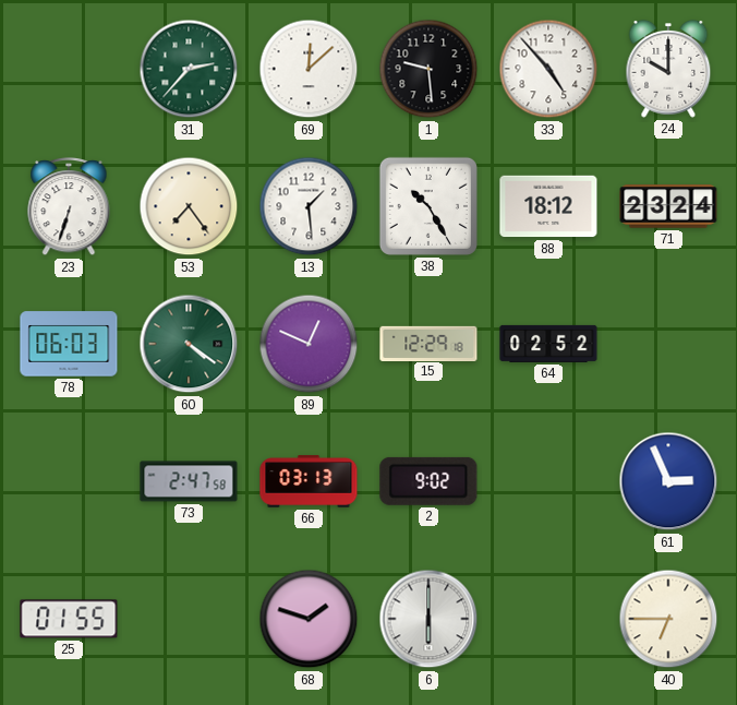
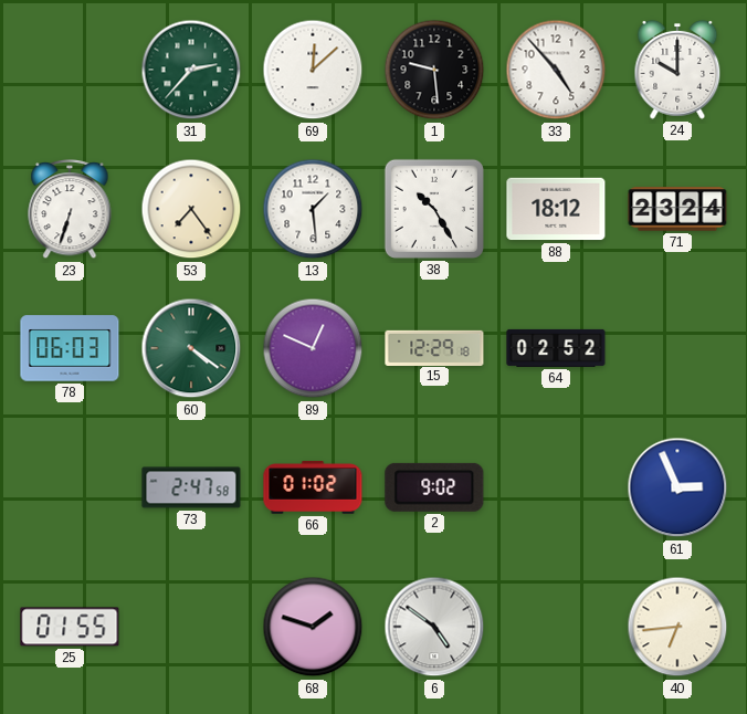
66: 03:13 -> 01:02
6: 6:00 -> 4:51
40: 6:45 -> 6:44
